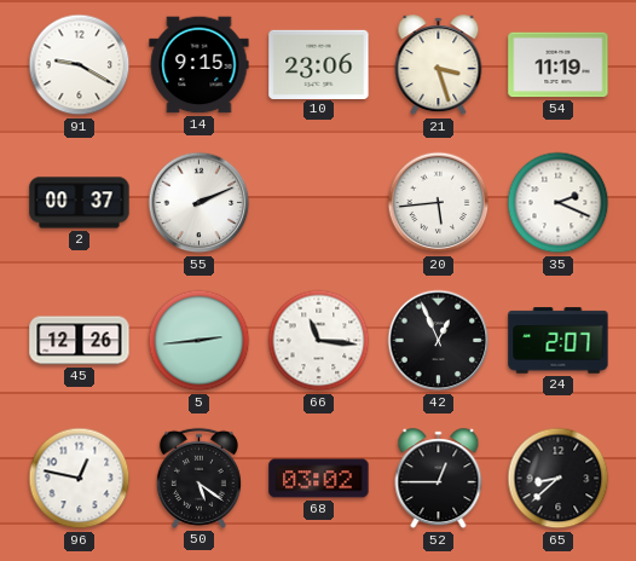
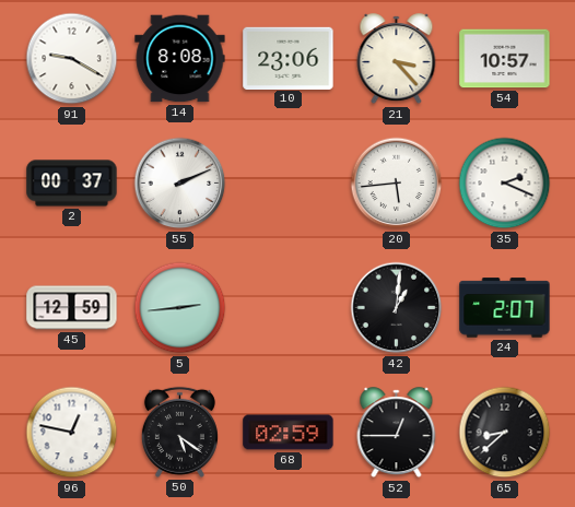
14: 9:15 -> 8:08
21: 3:27 -> 3:23
54: 11:19 -> 10:57
45: 12:26 -> 12:59
66: 11:16 -> none
42: 12:56 -> 1:01
68: 03:02 -> 02:59
